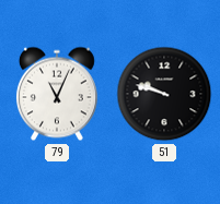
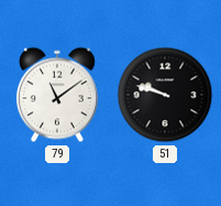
79: 11:04 -> 11:09
